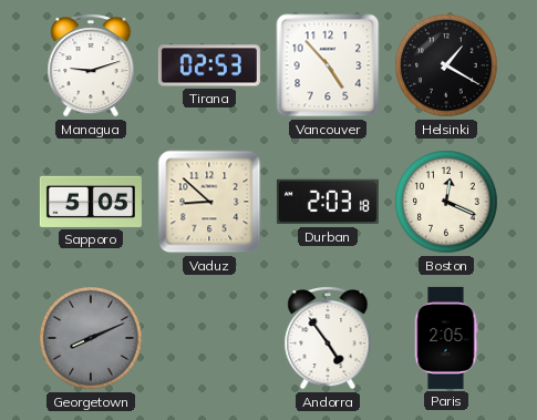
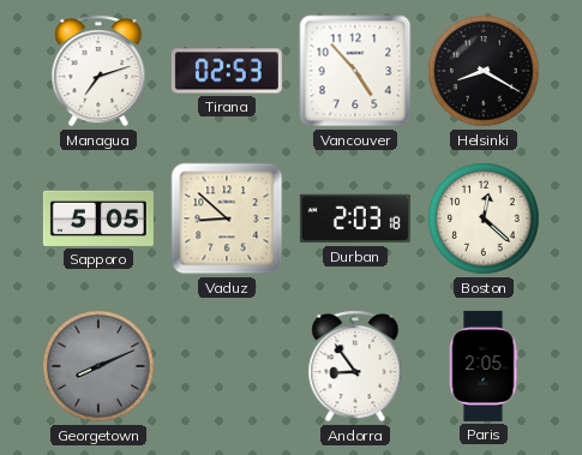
Managua: 9:12 -> 7:12
Helsinki: 1:20 -> 8:20
Boston: 12:19 -> 12:22
Andorra: 4:54 -> 8:54
